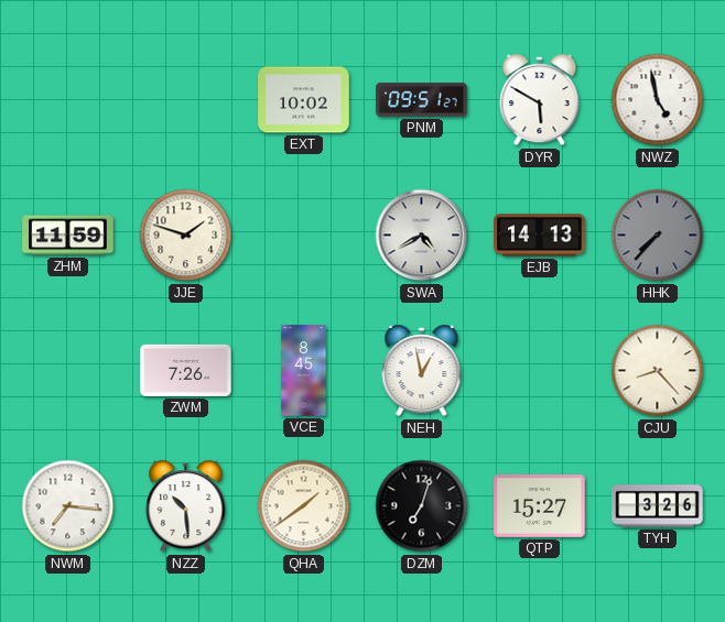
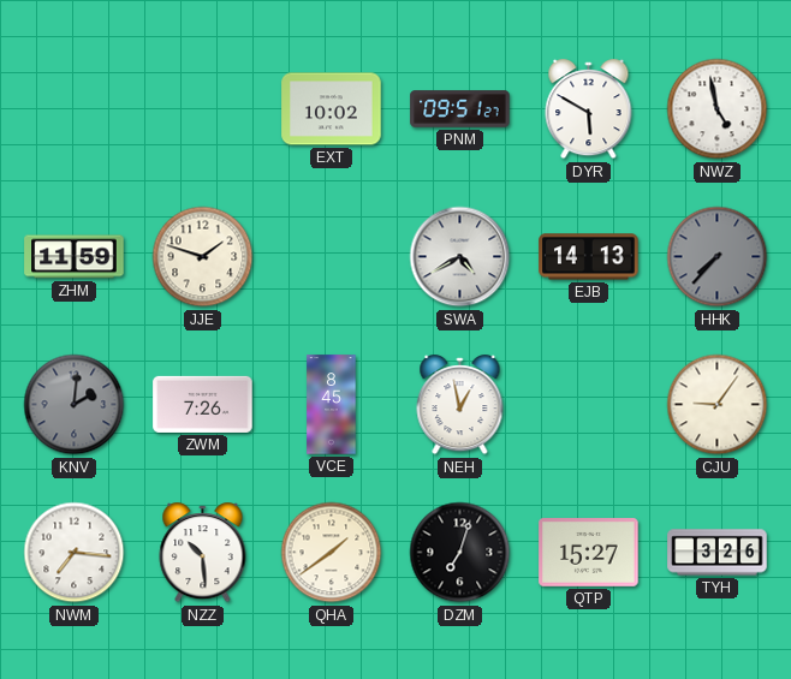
KNV: none -> 2:01
CJU: 8:23 -> 9:06
